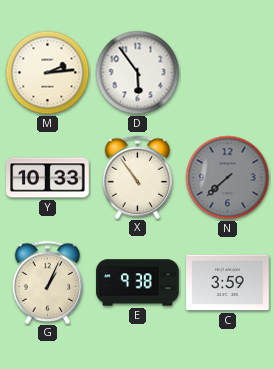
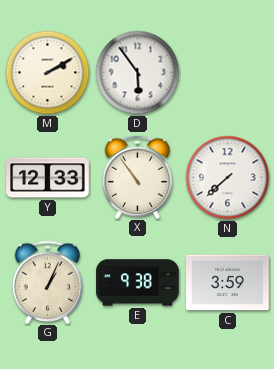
M: 2:14 -> 2:10
Y: 10:33 -> 12:33
N dial: grey -> white
